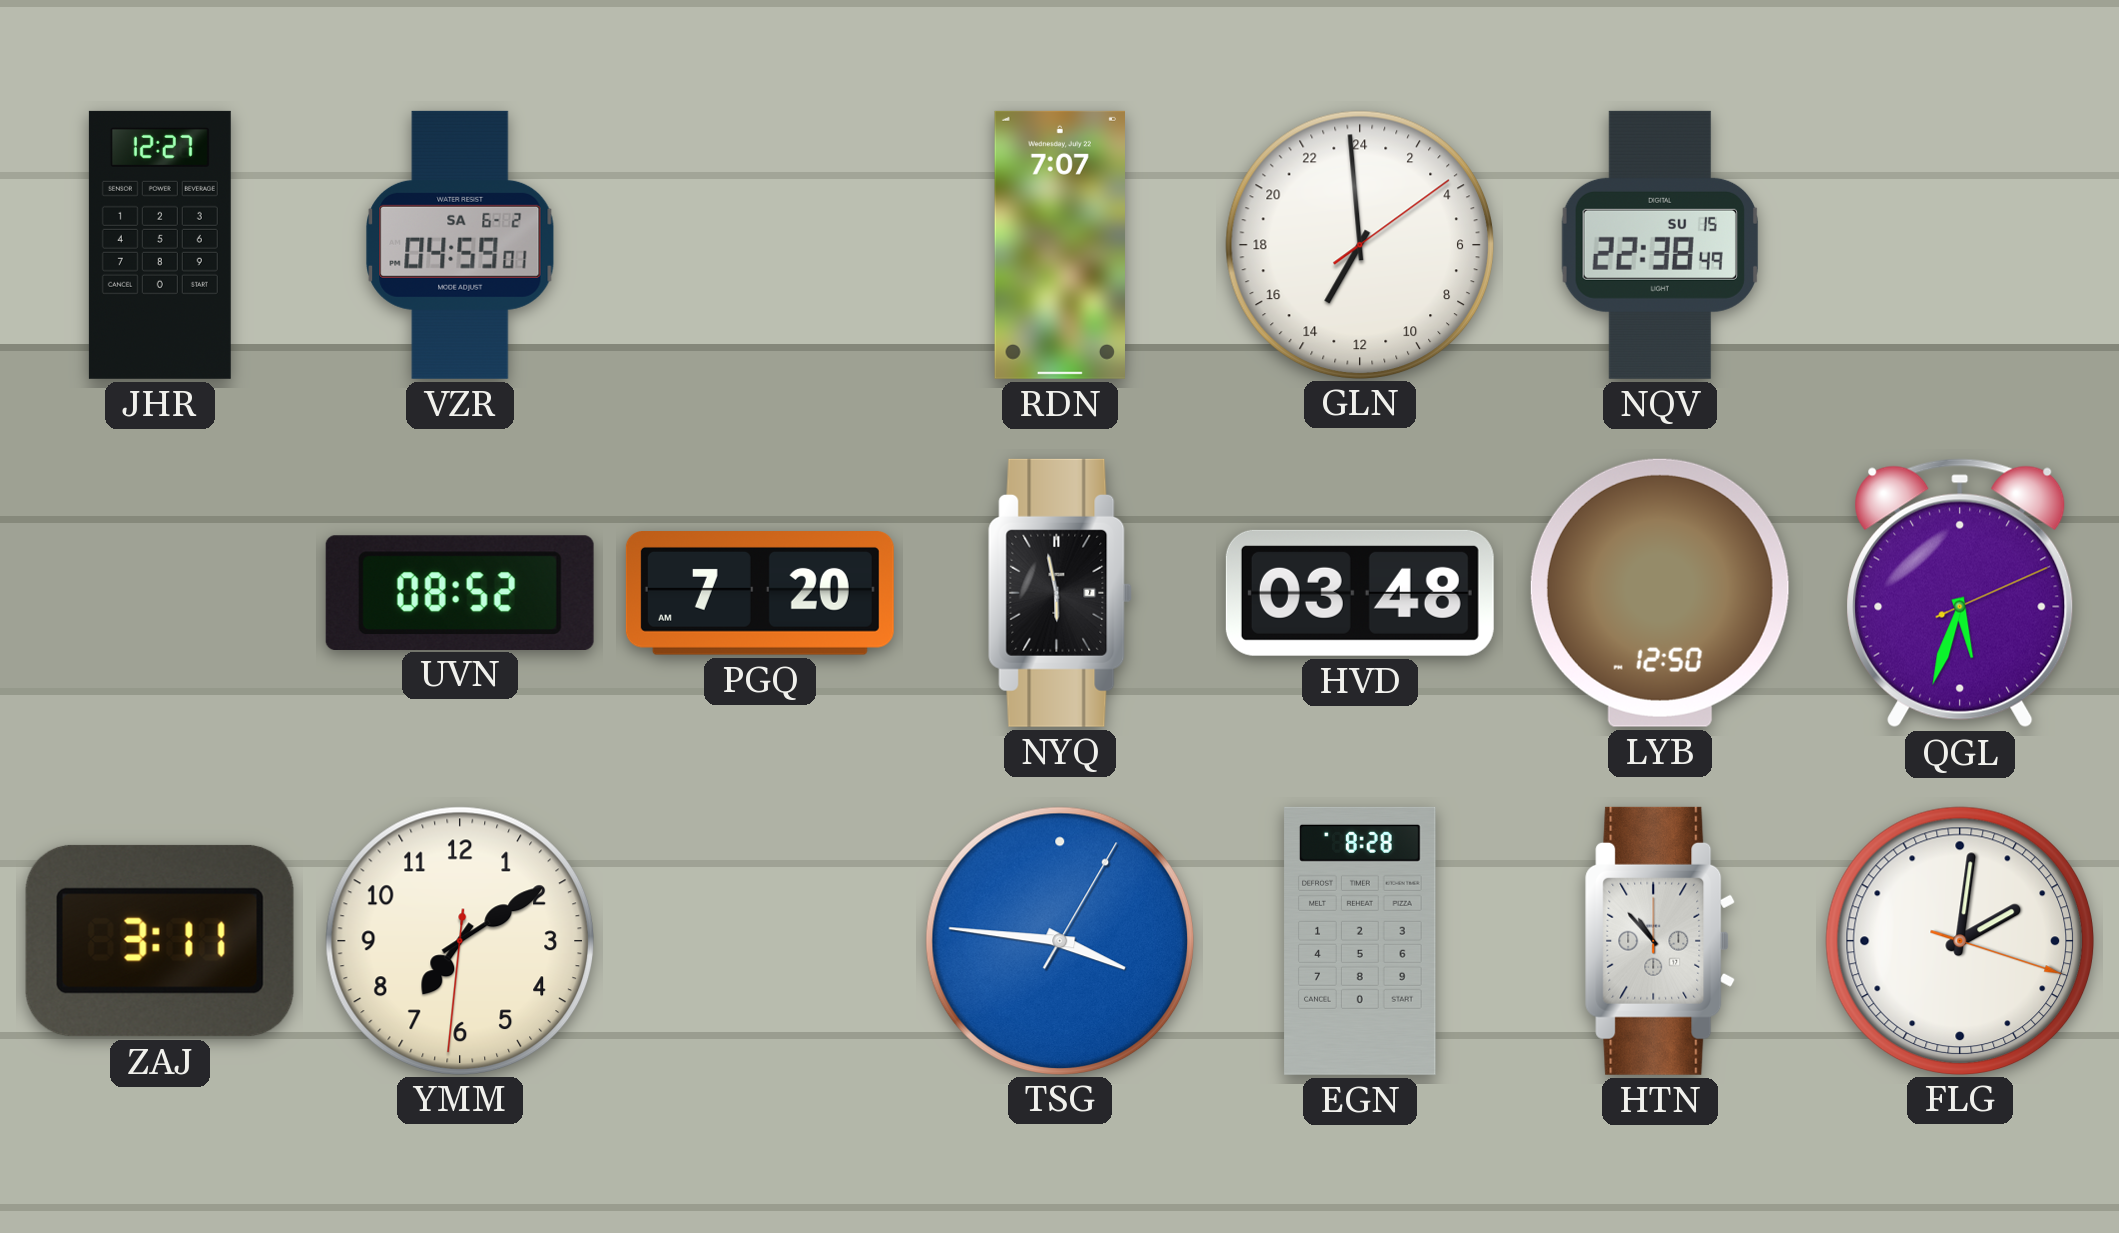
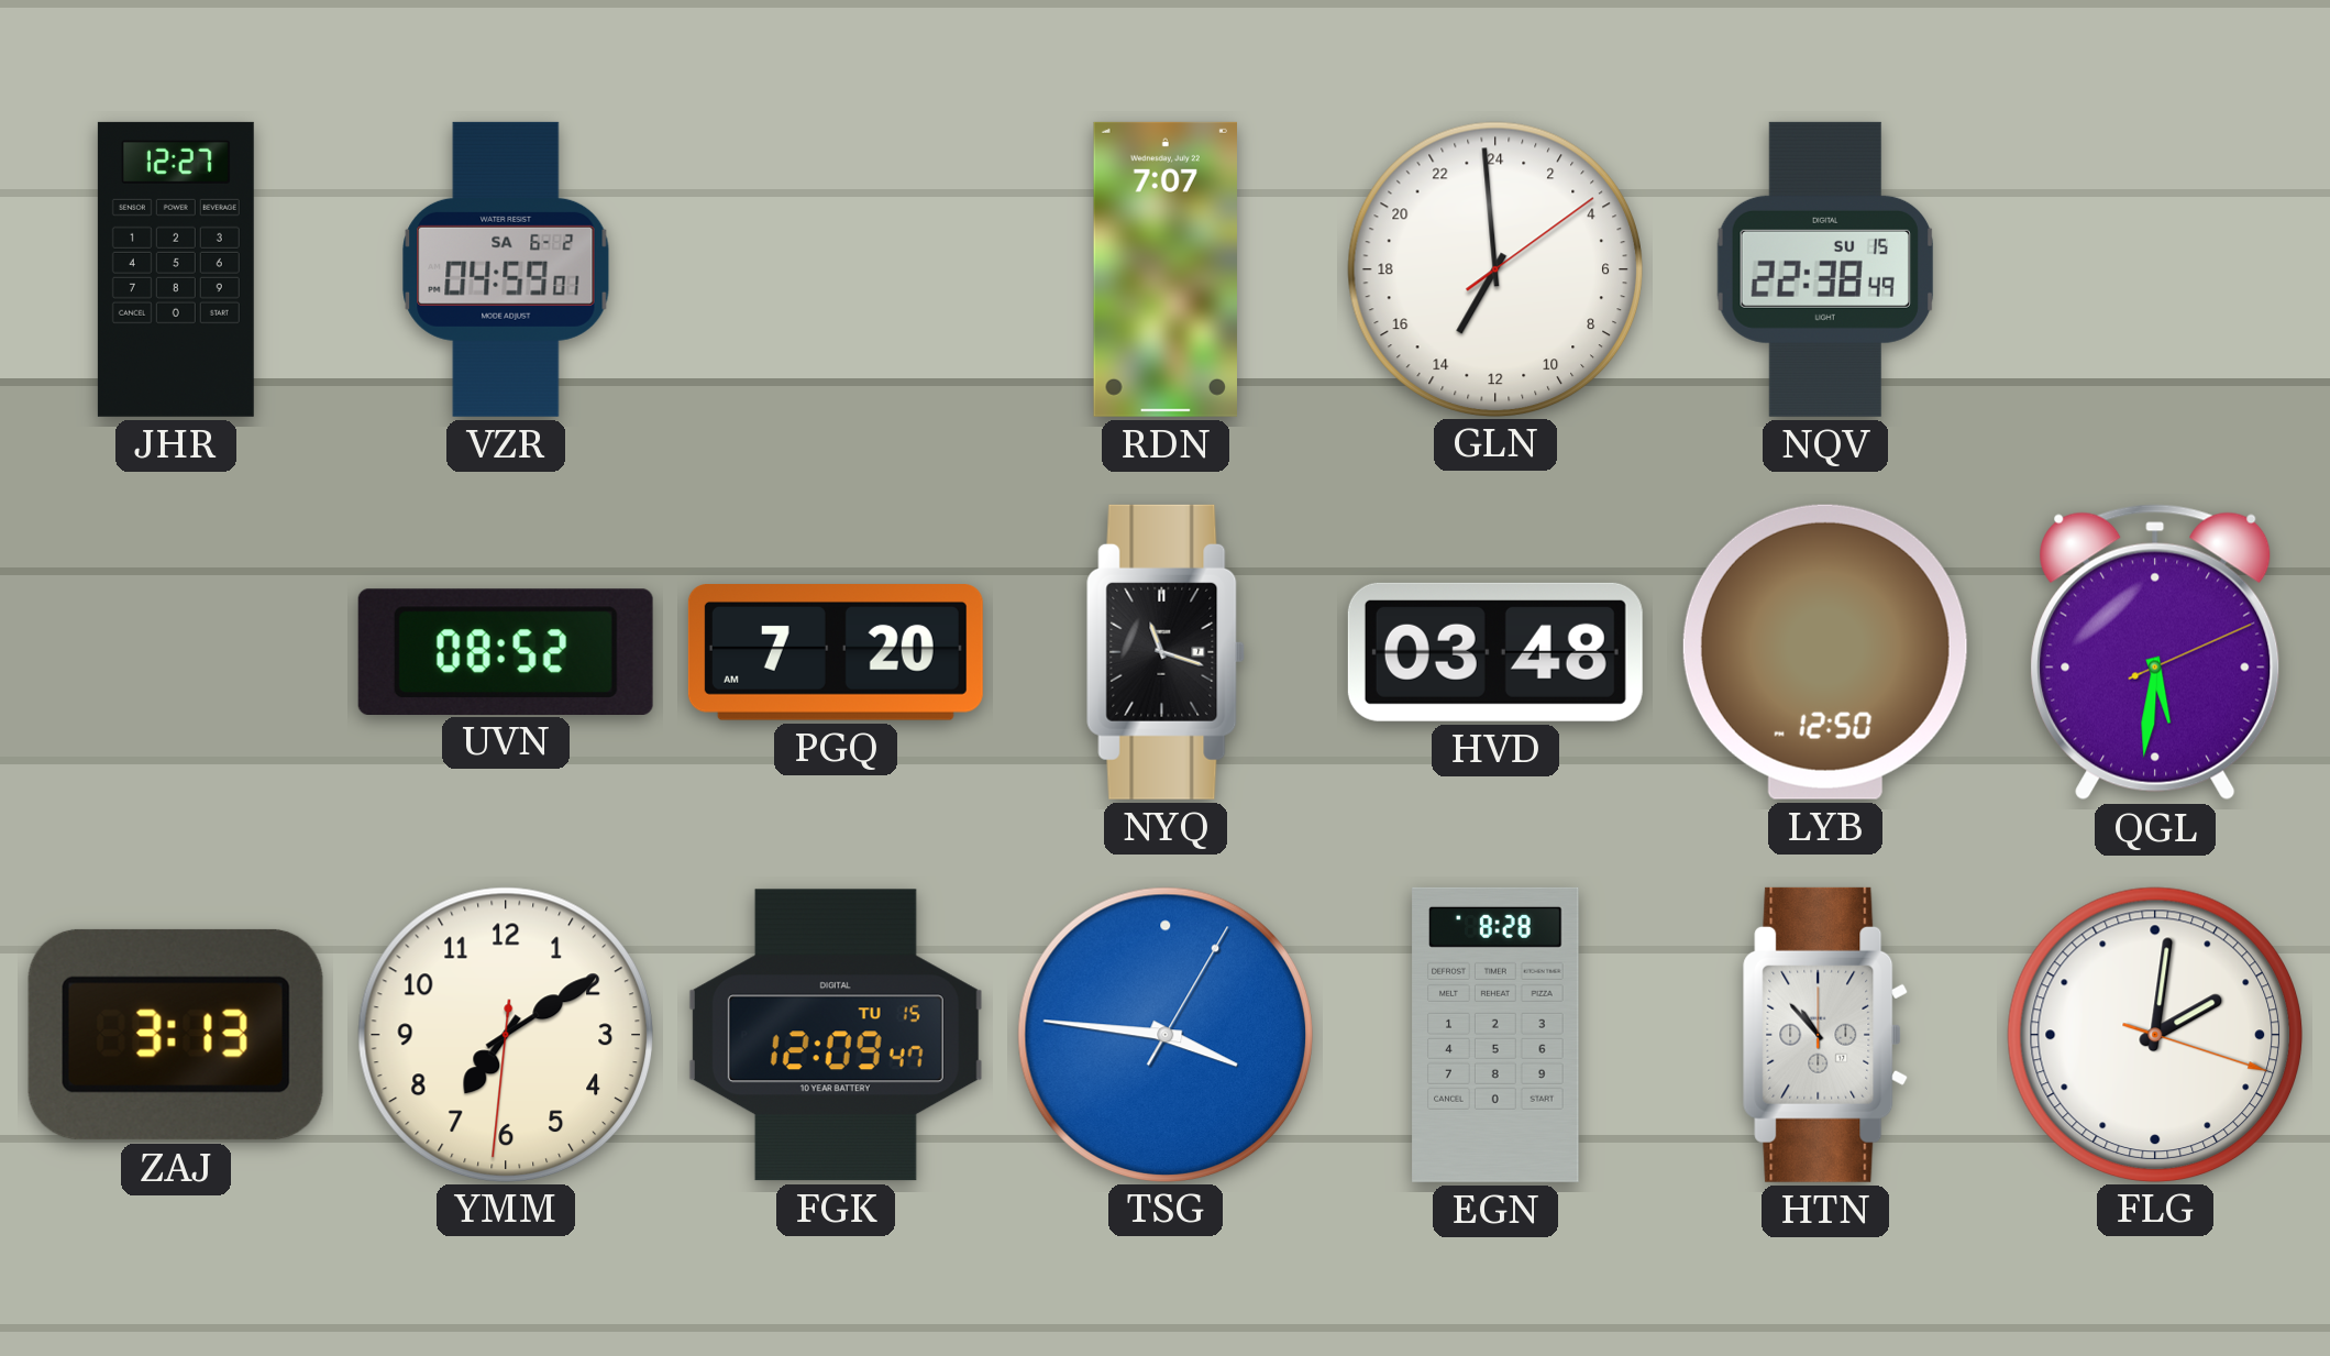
NYQ: 5:58 -> 11:18
QGL: 5:33 -> 5:31
ZAJ: 3:11 -> 3:13
FGK: none -> 12:09
